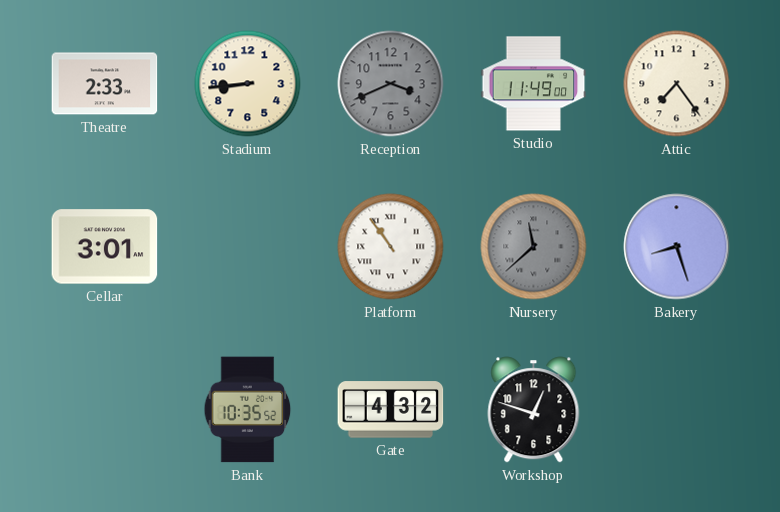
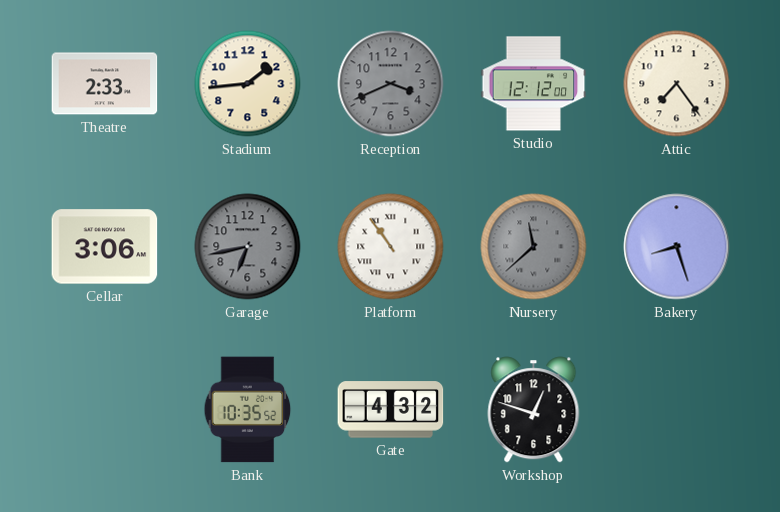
Stadium: 8:44 -> 1:44
Studio: 11:49 -> 12:12
Cellar: 3:01 -> 3:06
Garage: none -> 6:43
